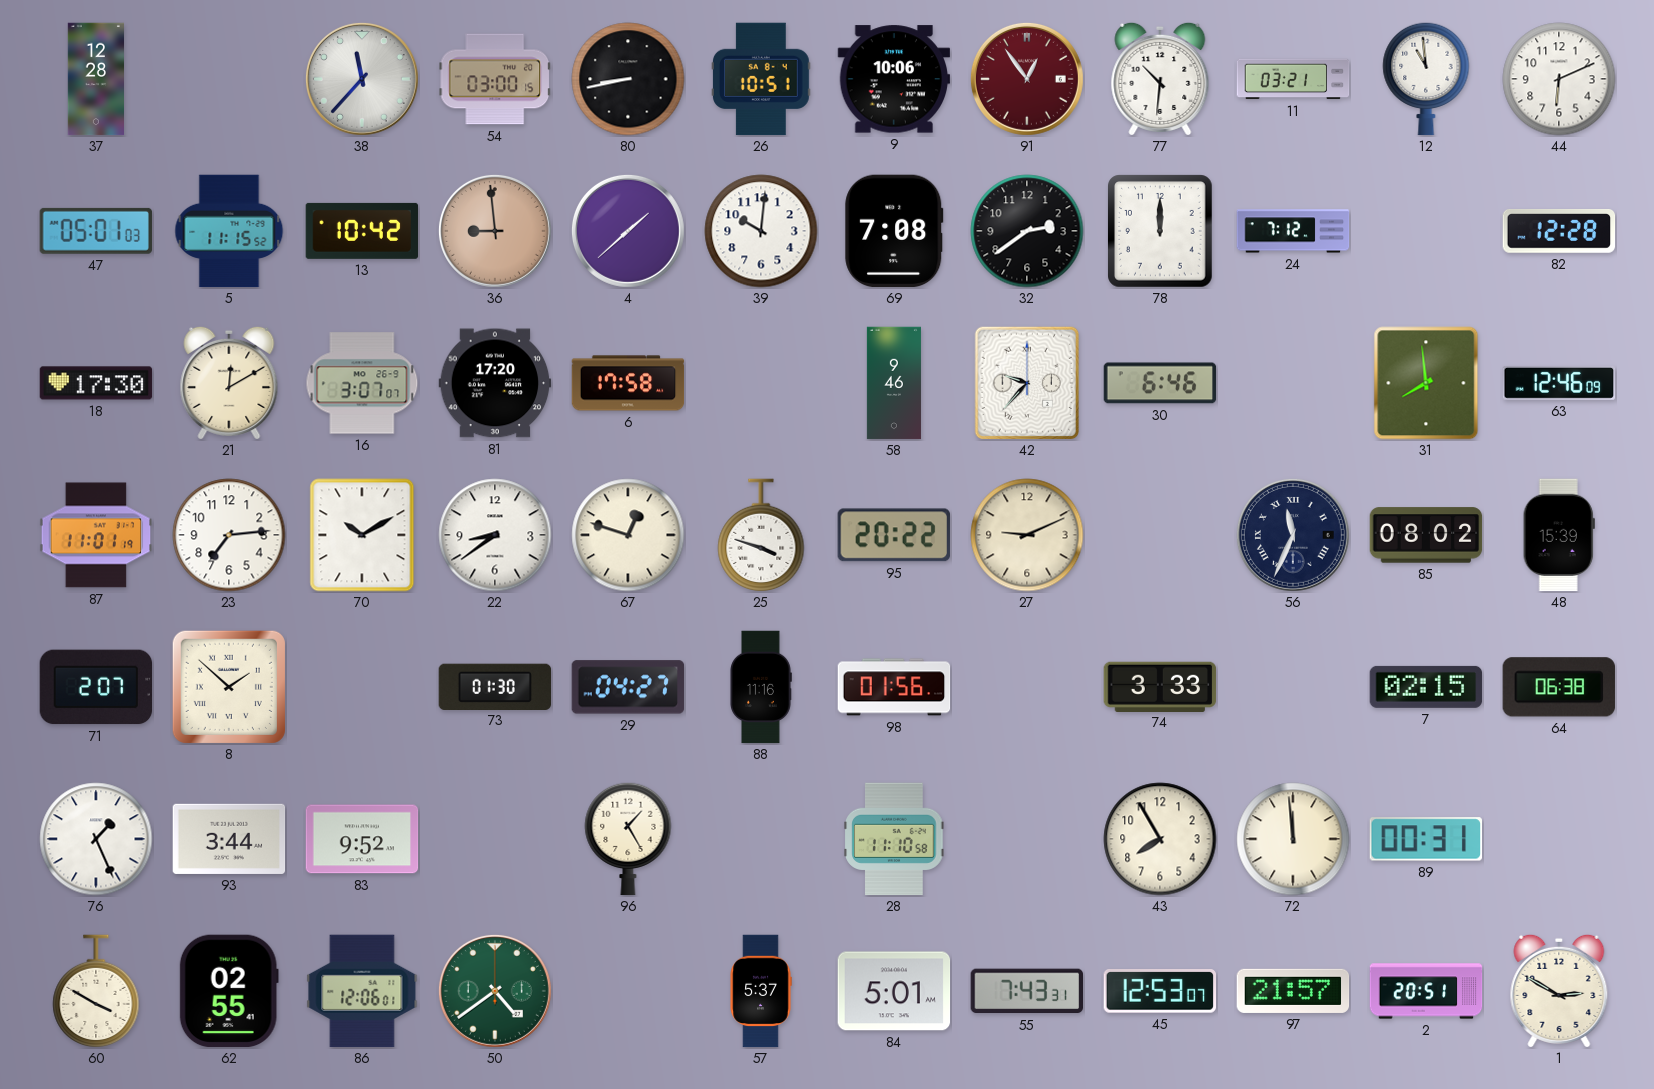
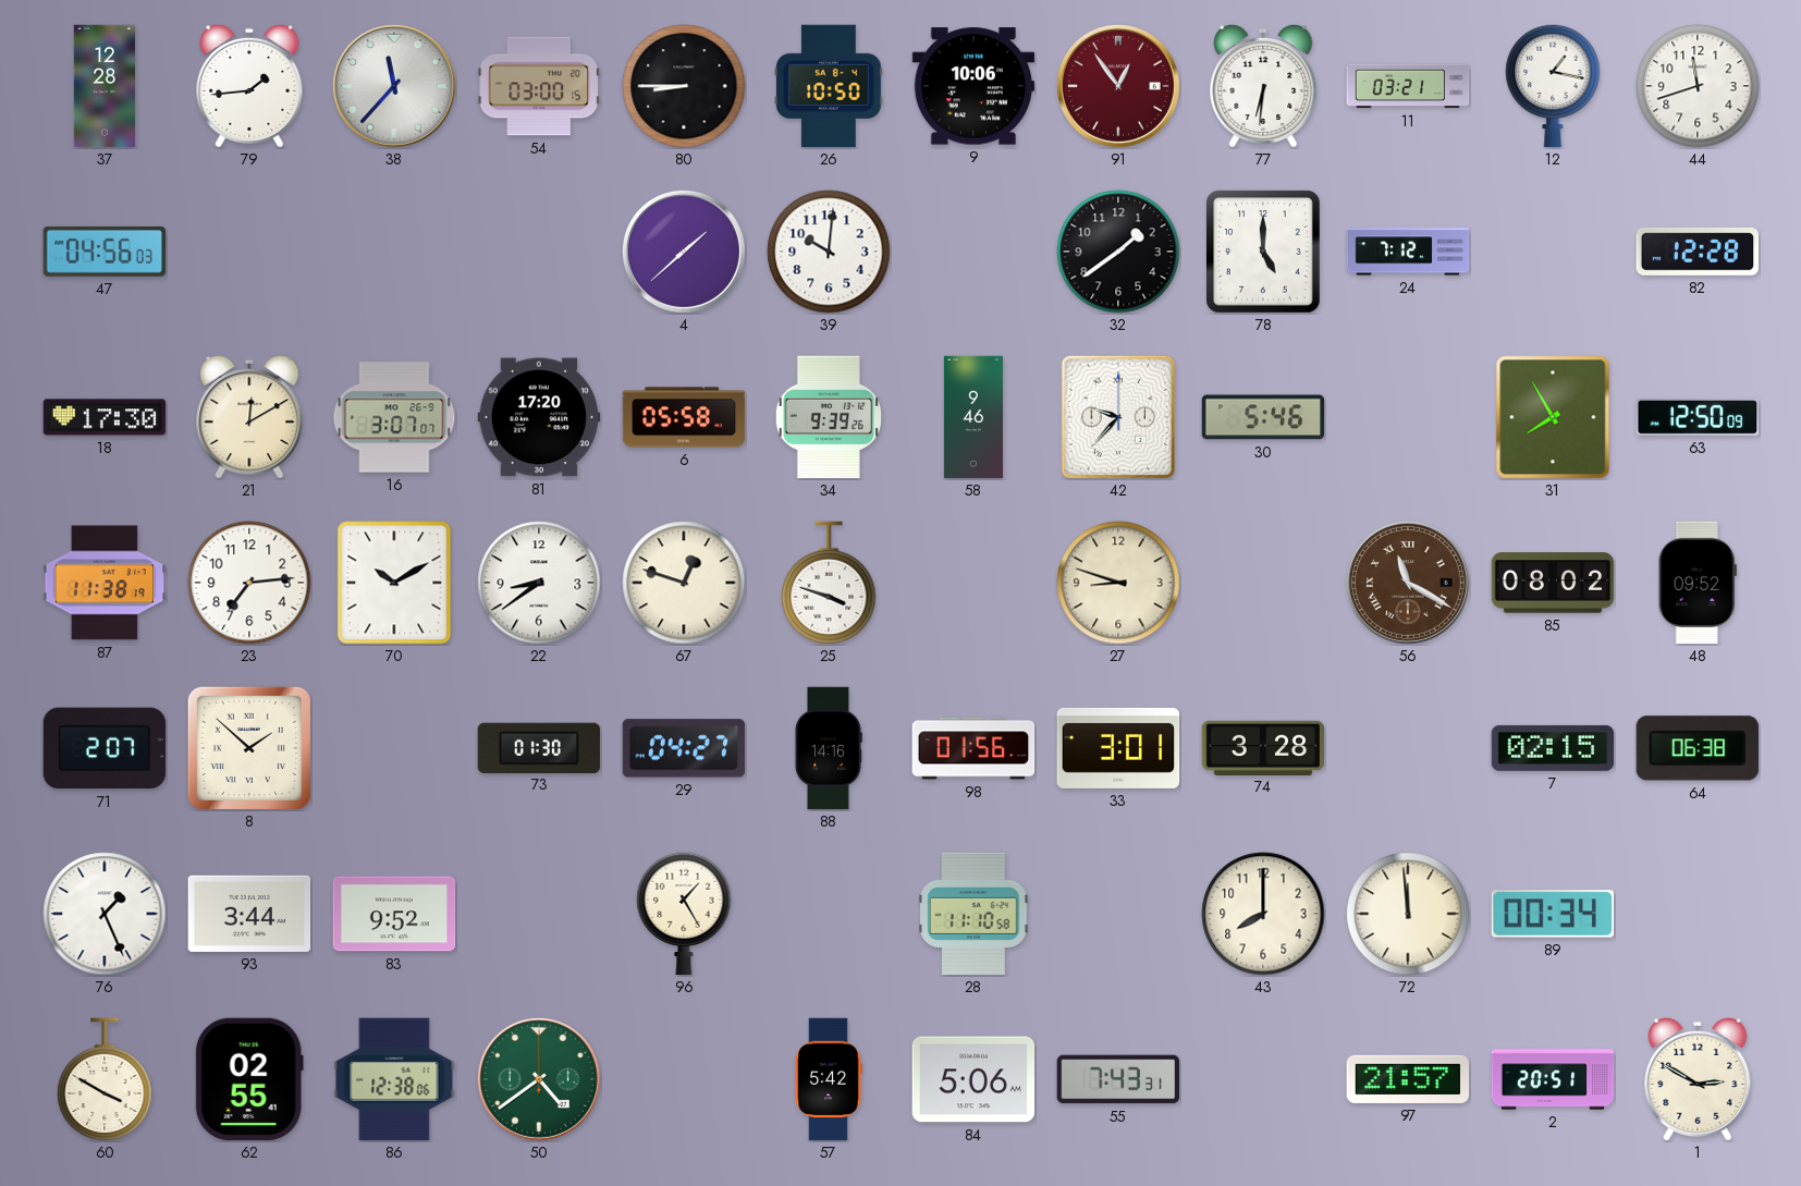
79: none -> 1:44
80: 8:43 -> 8:45
26: 10:51 -> 10:50
77: 10:31 -> 6:31
12: 10:59 -> 1:17
44: 6:11 -> 11:42
47: 05:01 -> 04:56
5: 11:15 -> none
13: 10:42 -> none
36: 8:59 -> none
69: 7:08 -> none
32: 2:39 -> 1:39
78: 12:00 -> 5:00
6: 17:58 -> 05:58
34: none -> 9:39
30: 6:46 -> 5:46
31: 7:59 -> 7:55
63: 12:46 -> 12:50
87: 11:01 -> 11:38
95: 20:22 -> none
27: 9:11 -> 8:48
56: 11:34 -> 11:20
56 dial: navy -> brown
48: 15:39 -> 09:52
88: 11:16 -> 14:16
33: none -> 3:01
74: 3:33 -> 3:28
43: 7:55 -> 8:00
89: 00:31 -> 00:34
86: 12:06 -> 12:38
57: 5:37 -> 5:42
84: 5:01 -> 5:06
45: 12:53 -> none
